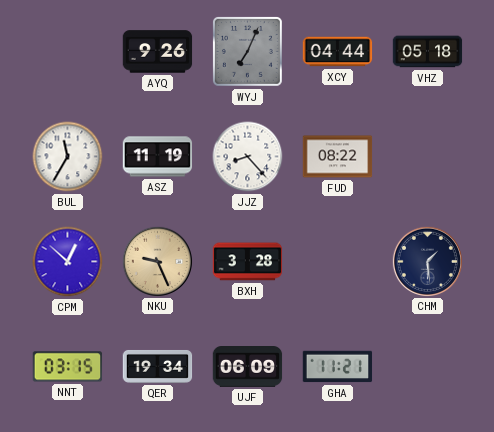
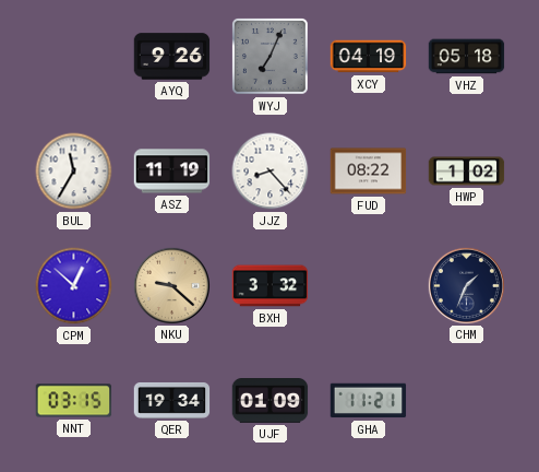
XCY: 04:44 -> 04:19
HWP: none -> 1:02
NKU: 9:26 -> 9:22
BXH: 3:28 -> 3:32
CHM: 1:29 -> 1:34
UJF: 06:09 -> 01:09
